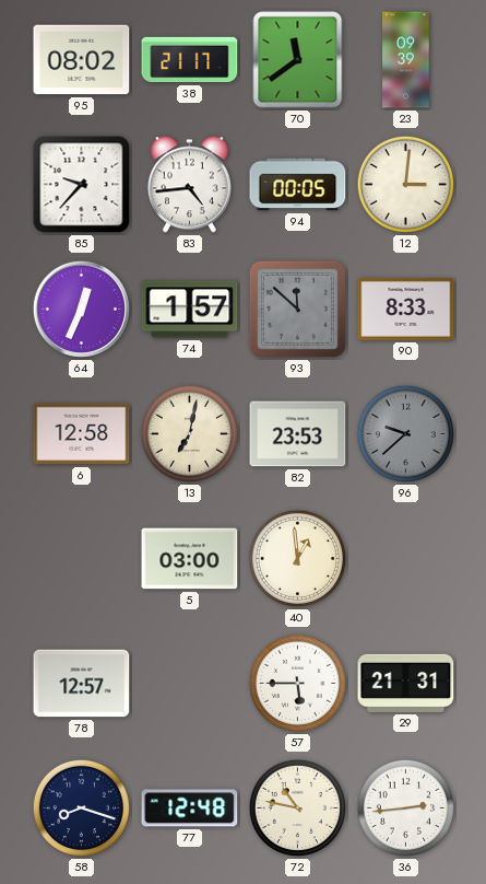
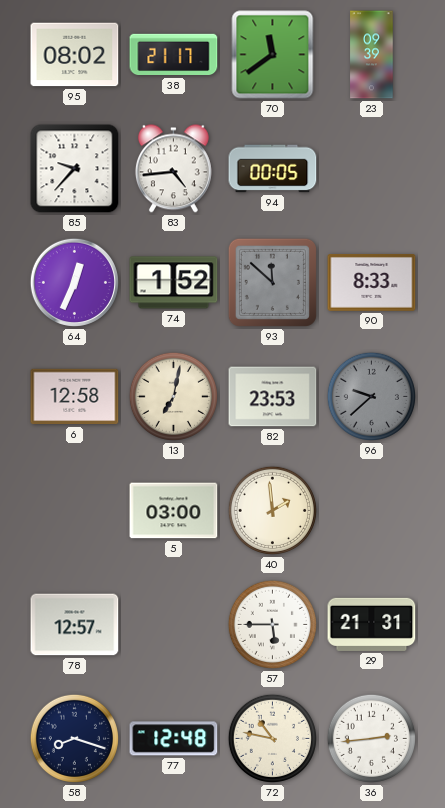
12: 3:01 -> none
74: 1:57 -> 1:52
40: 12:59 -> 1:59
